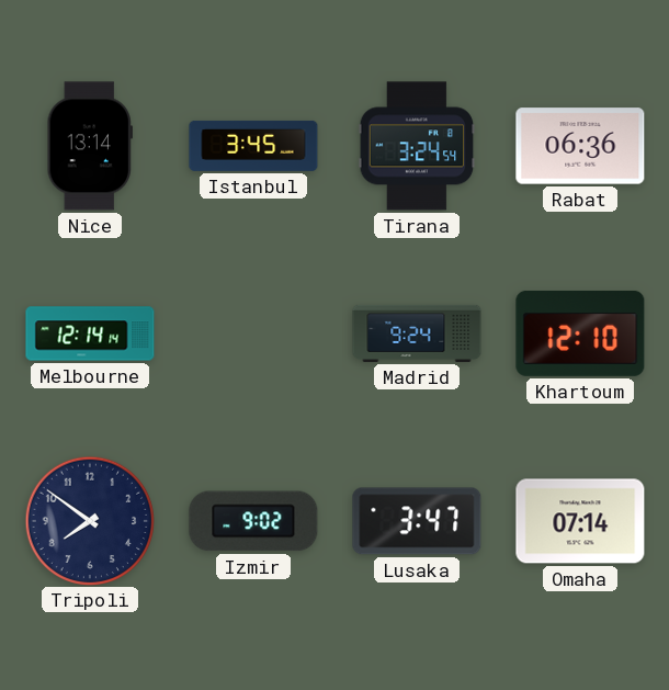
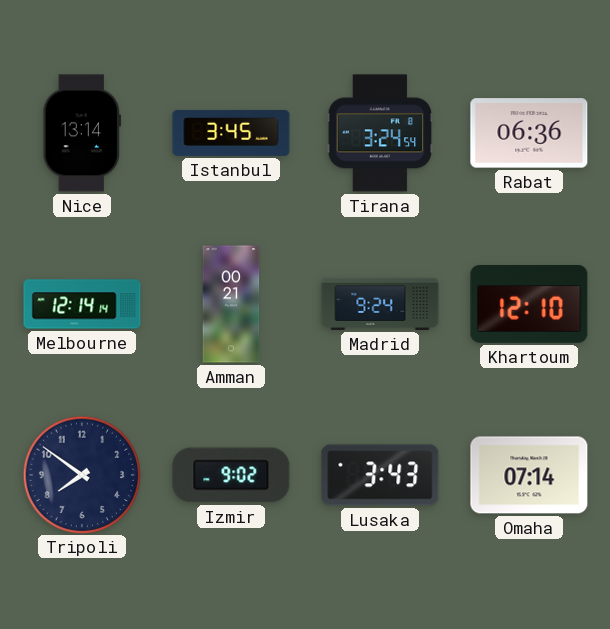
Amman: none -> 00:21
Lusaka: 3:47 -> 3:43
